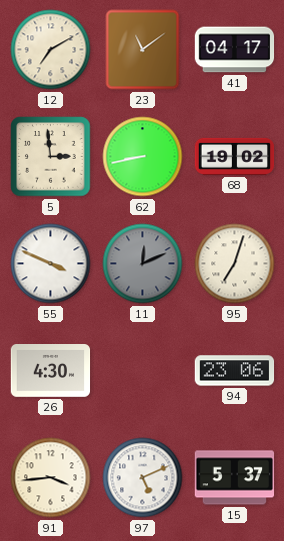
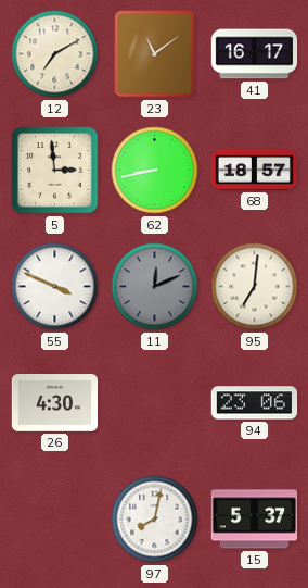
41: 04:17 -> 16:17
68: 19:02 -> 18:57
95: 7:03 -> 7:01
91: 3:44 -> none
97: 5:11 -> 8:02
